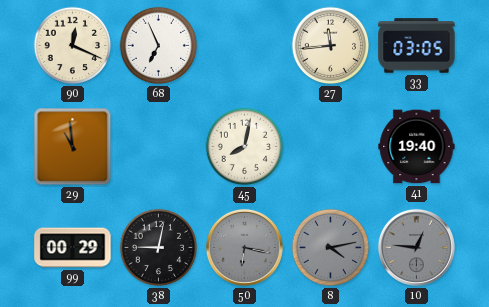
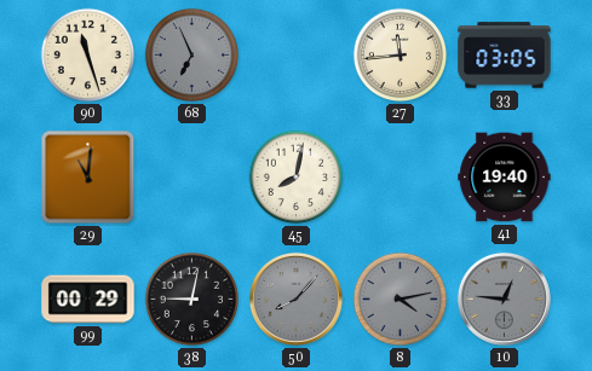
90: 12:19 -> 11:27
68 dial: white -> grey
29: 10:59 -> 11:01
50: 6:17 -> 8:07
